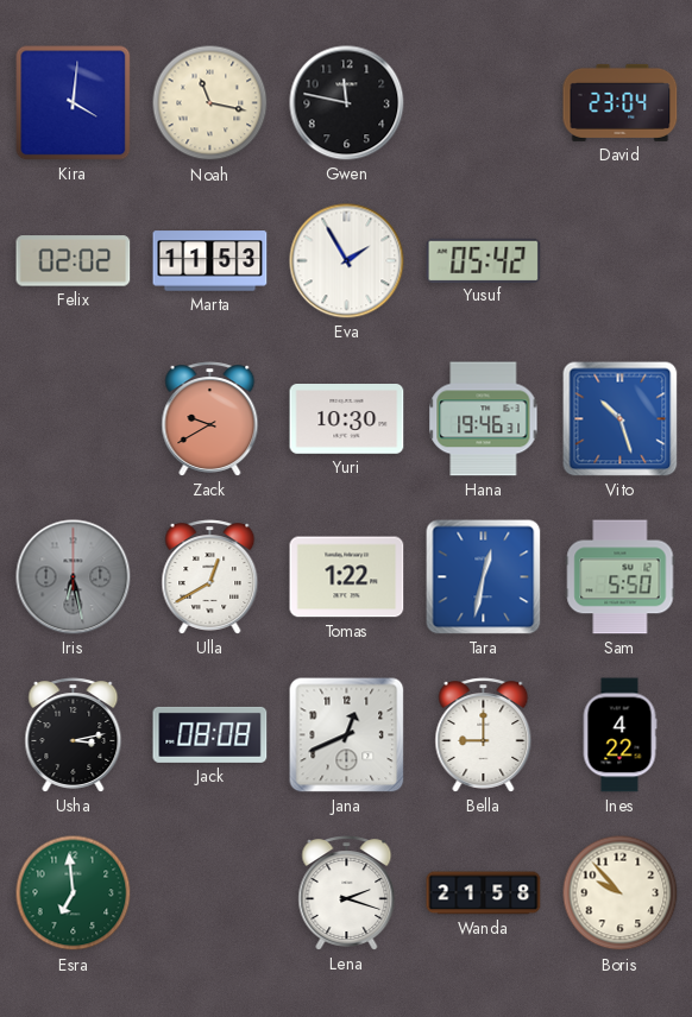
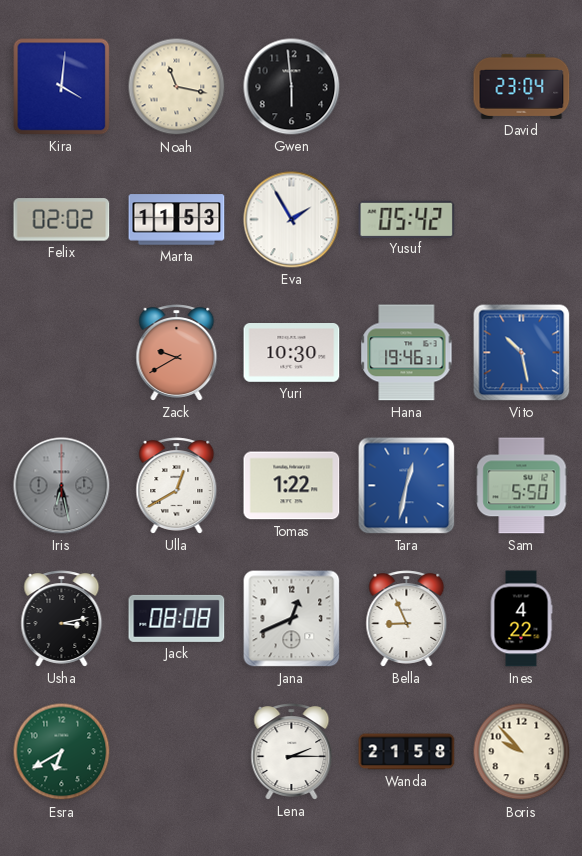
Gwen: 11:47 -> 5:59
Vito: 10:27 -> 10:28
Bella: 9:00 -> 8:56
Esra: 6:59 -> 6:40
Lena: 2:18 -> 2:15
